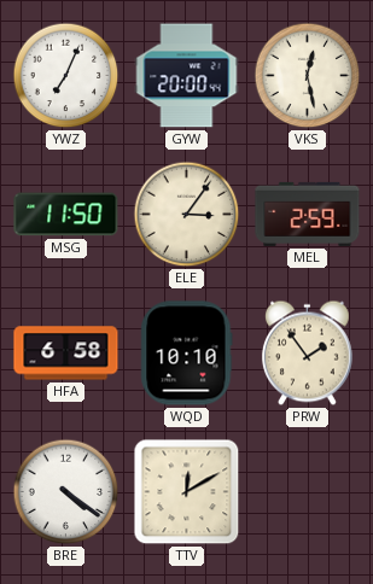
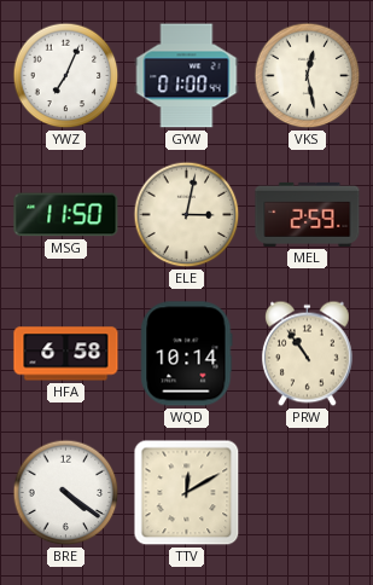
GYW: 20:00 -> 01:00
ELE: 3:06 -> 3:02
WQD: 10:10 -> 10:14
PRW: 1:54 -> 10:54
